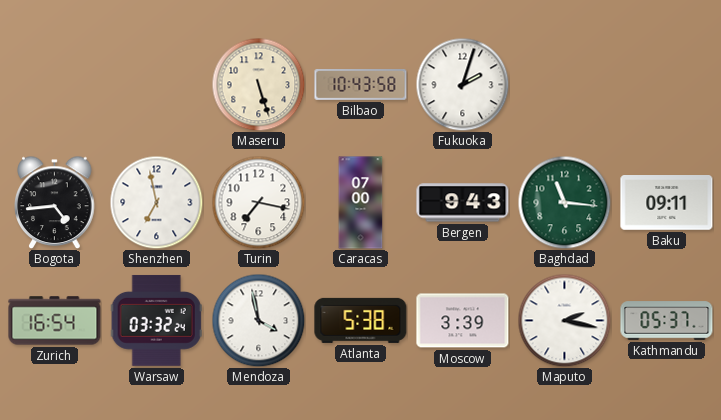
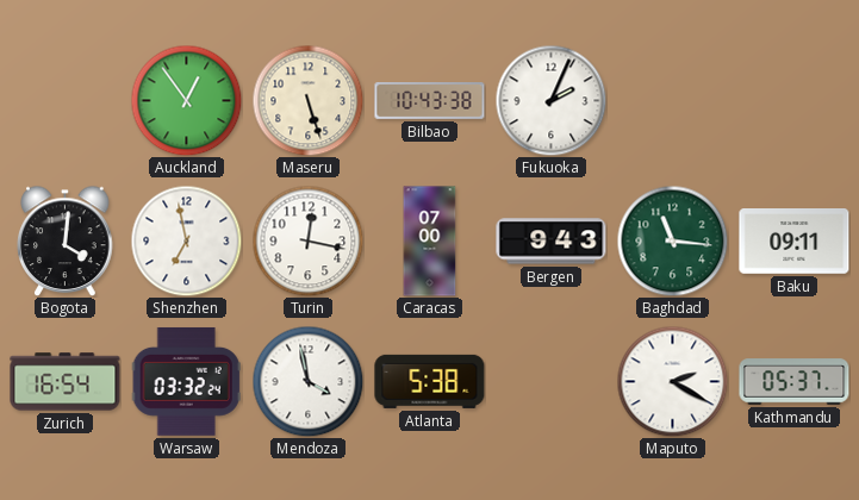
Auckland: none -> 12:54
Bilbao: 10:43:58 -> 10:43:38
Fukuoka: 2:03 -> 2:04
Bogota: 4:44 -> 4:01
Turin: 7:17 -> 12:17
Moscow: 3:39 -> none
Maputo: 2:17 -> 2:20
